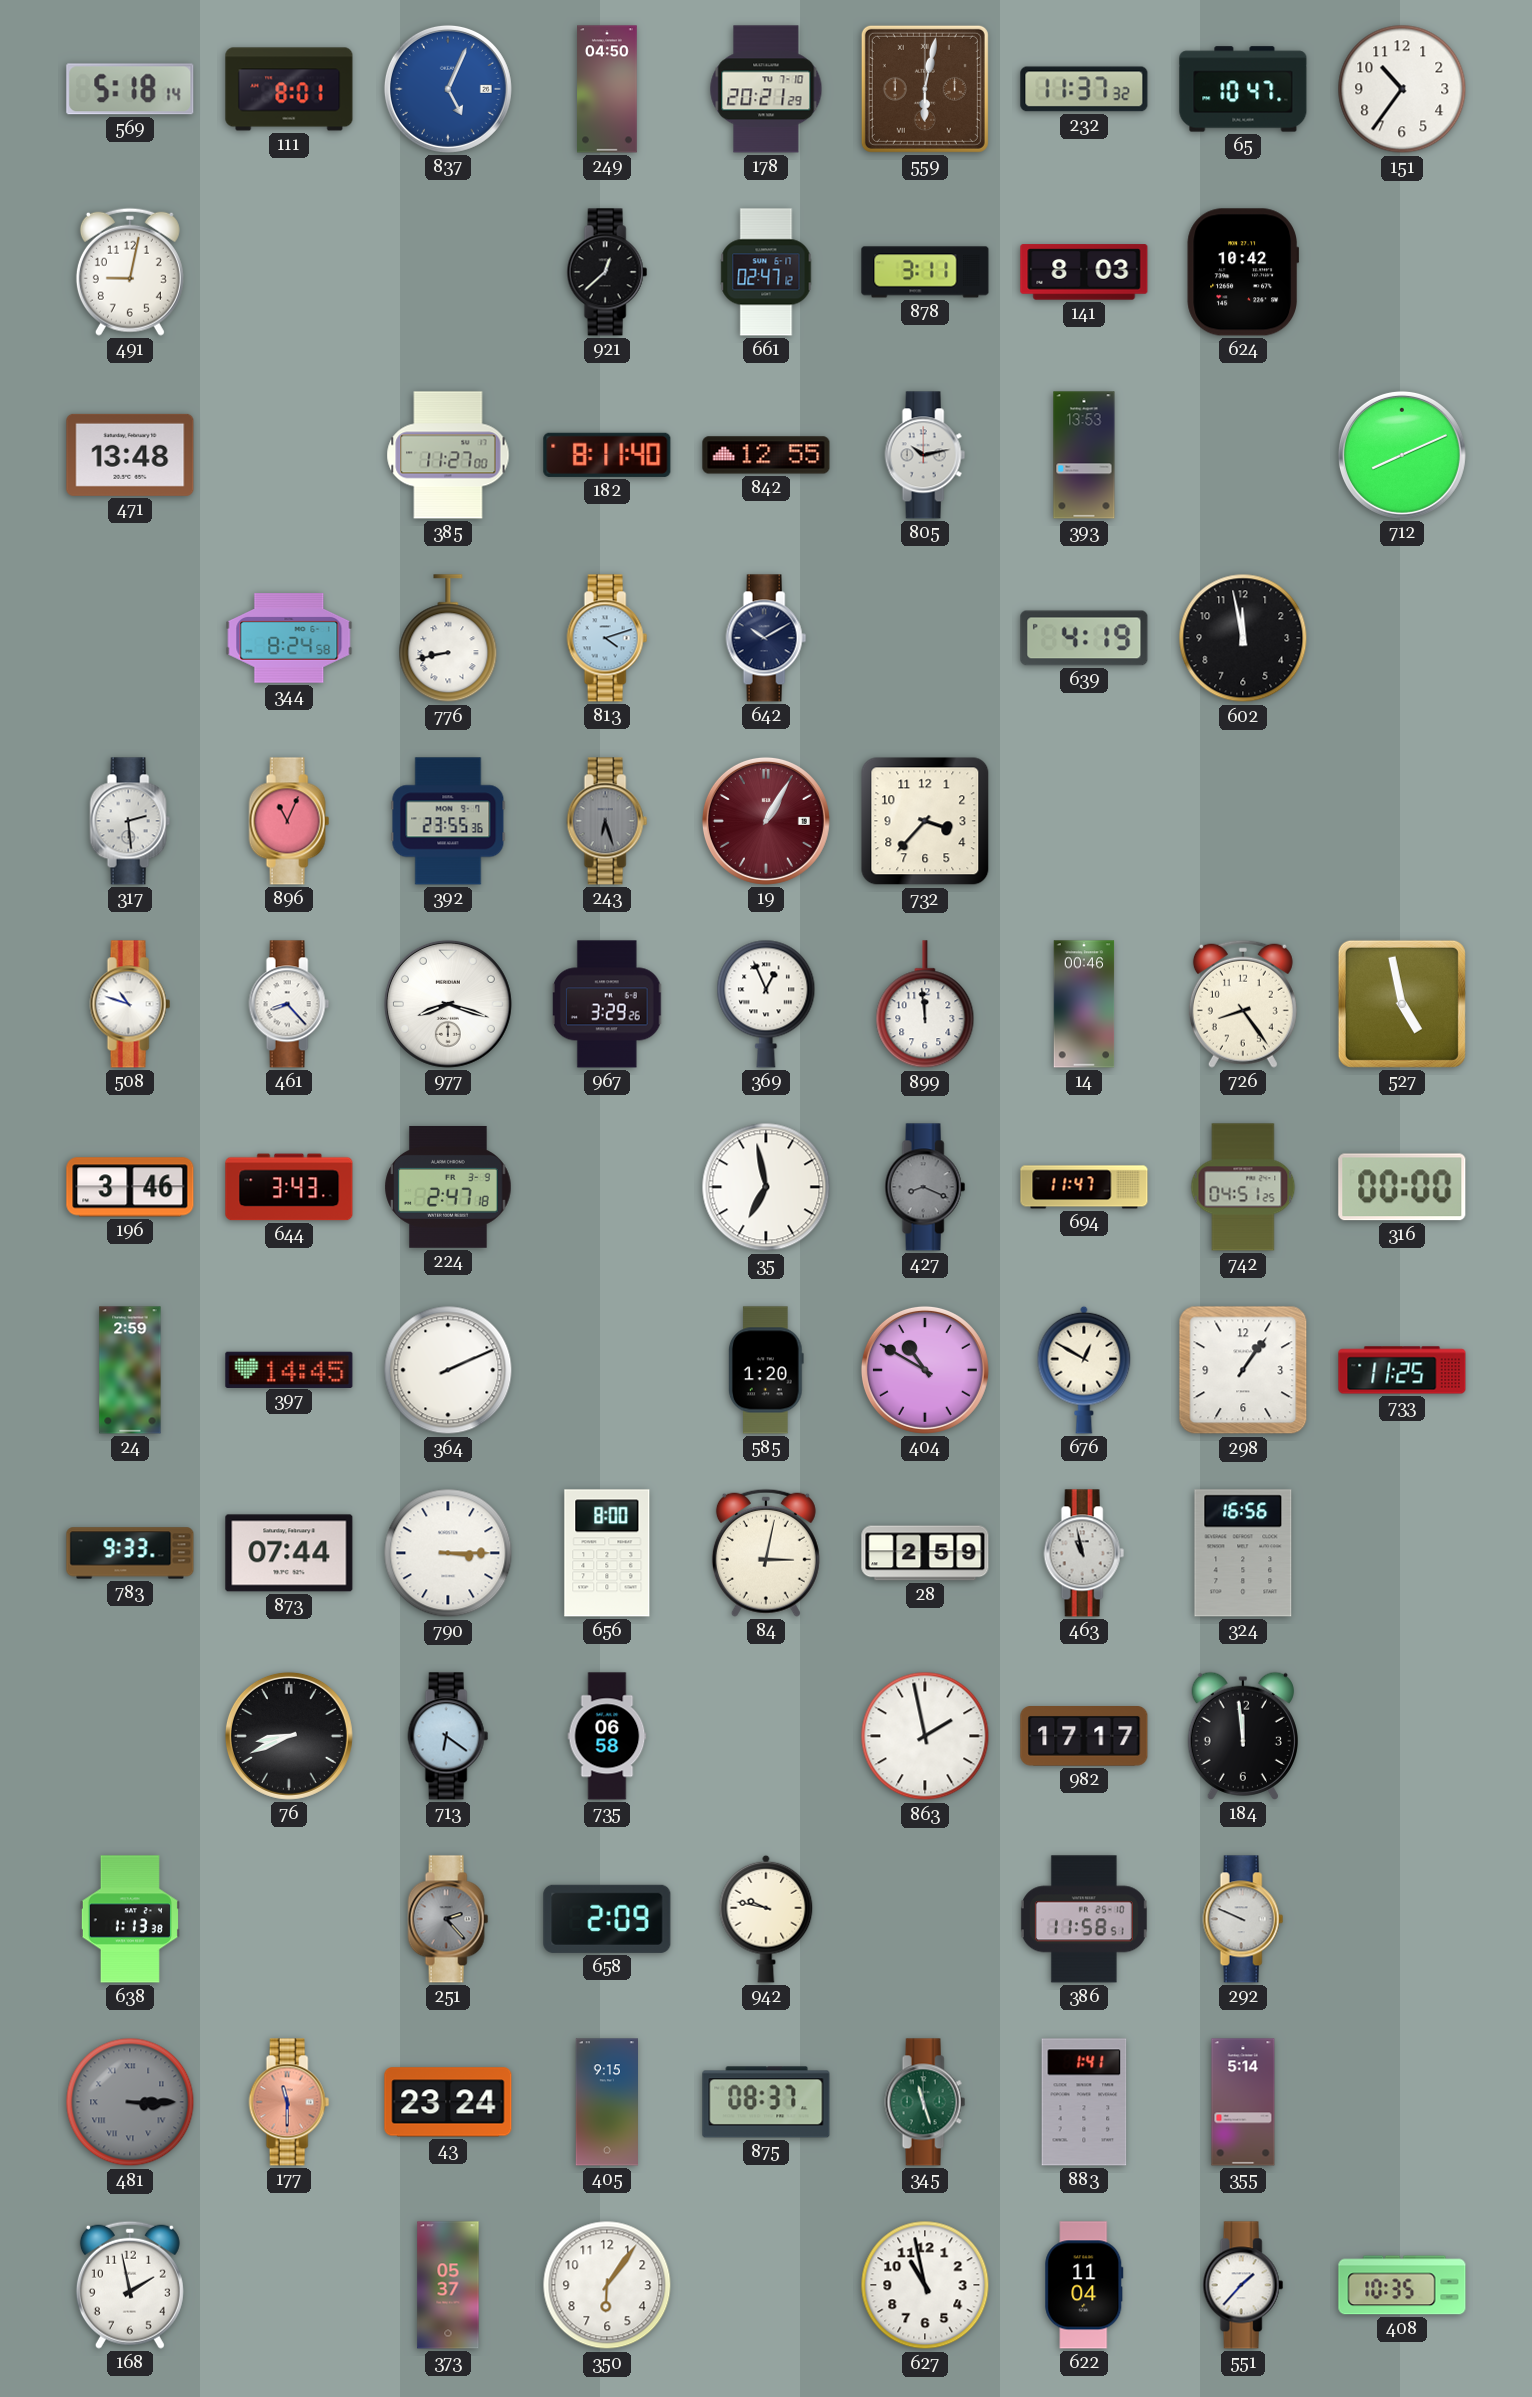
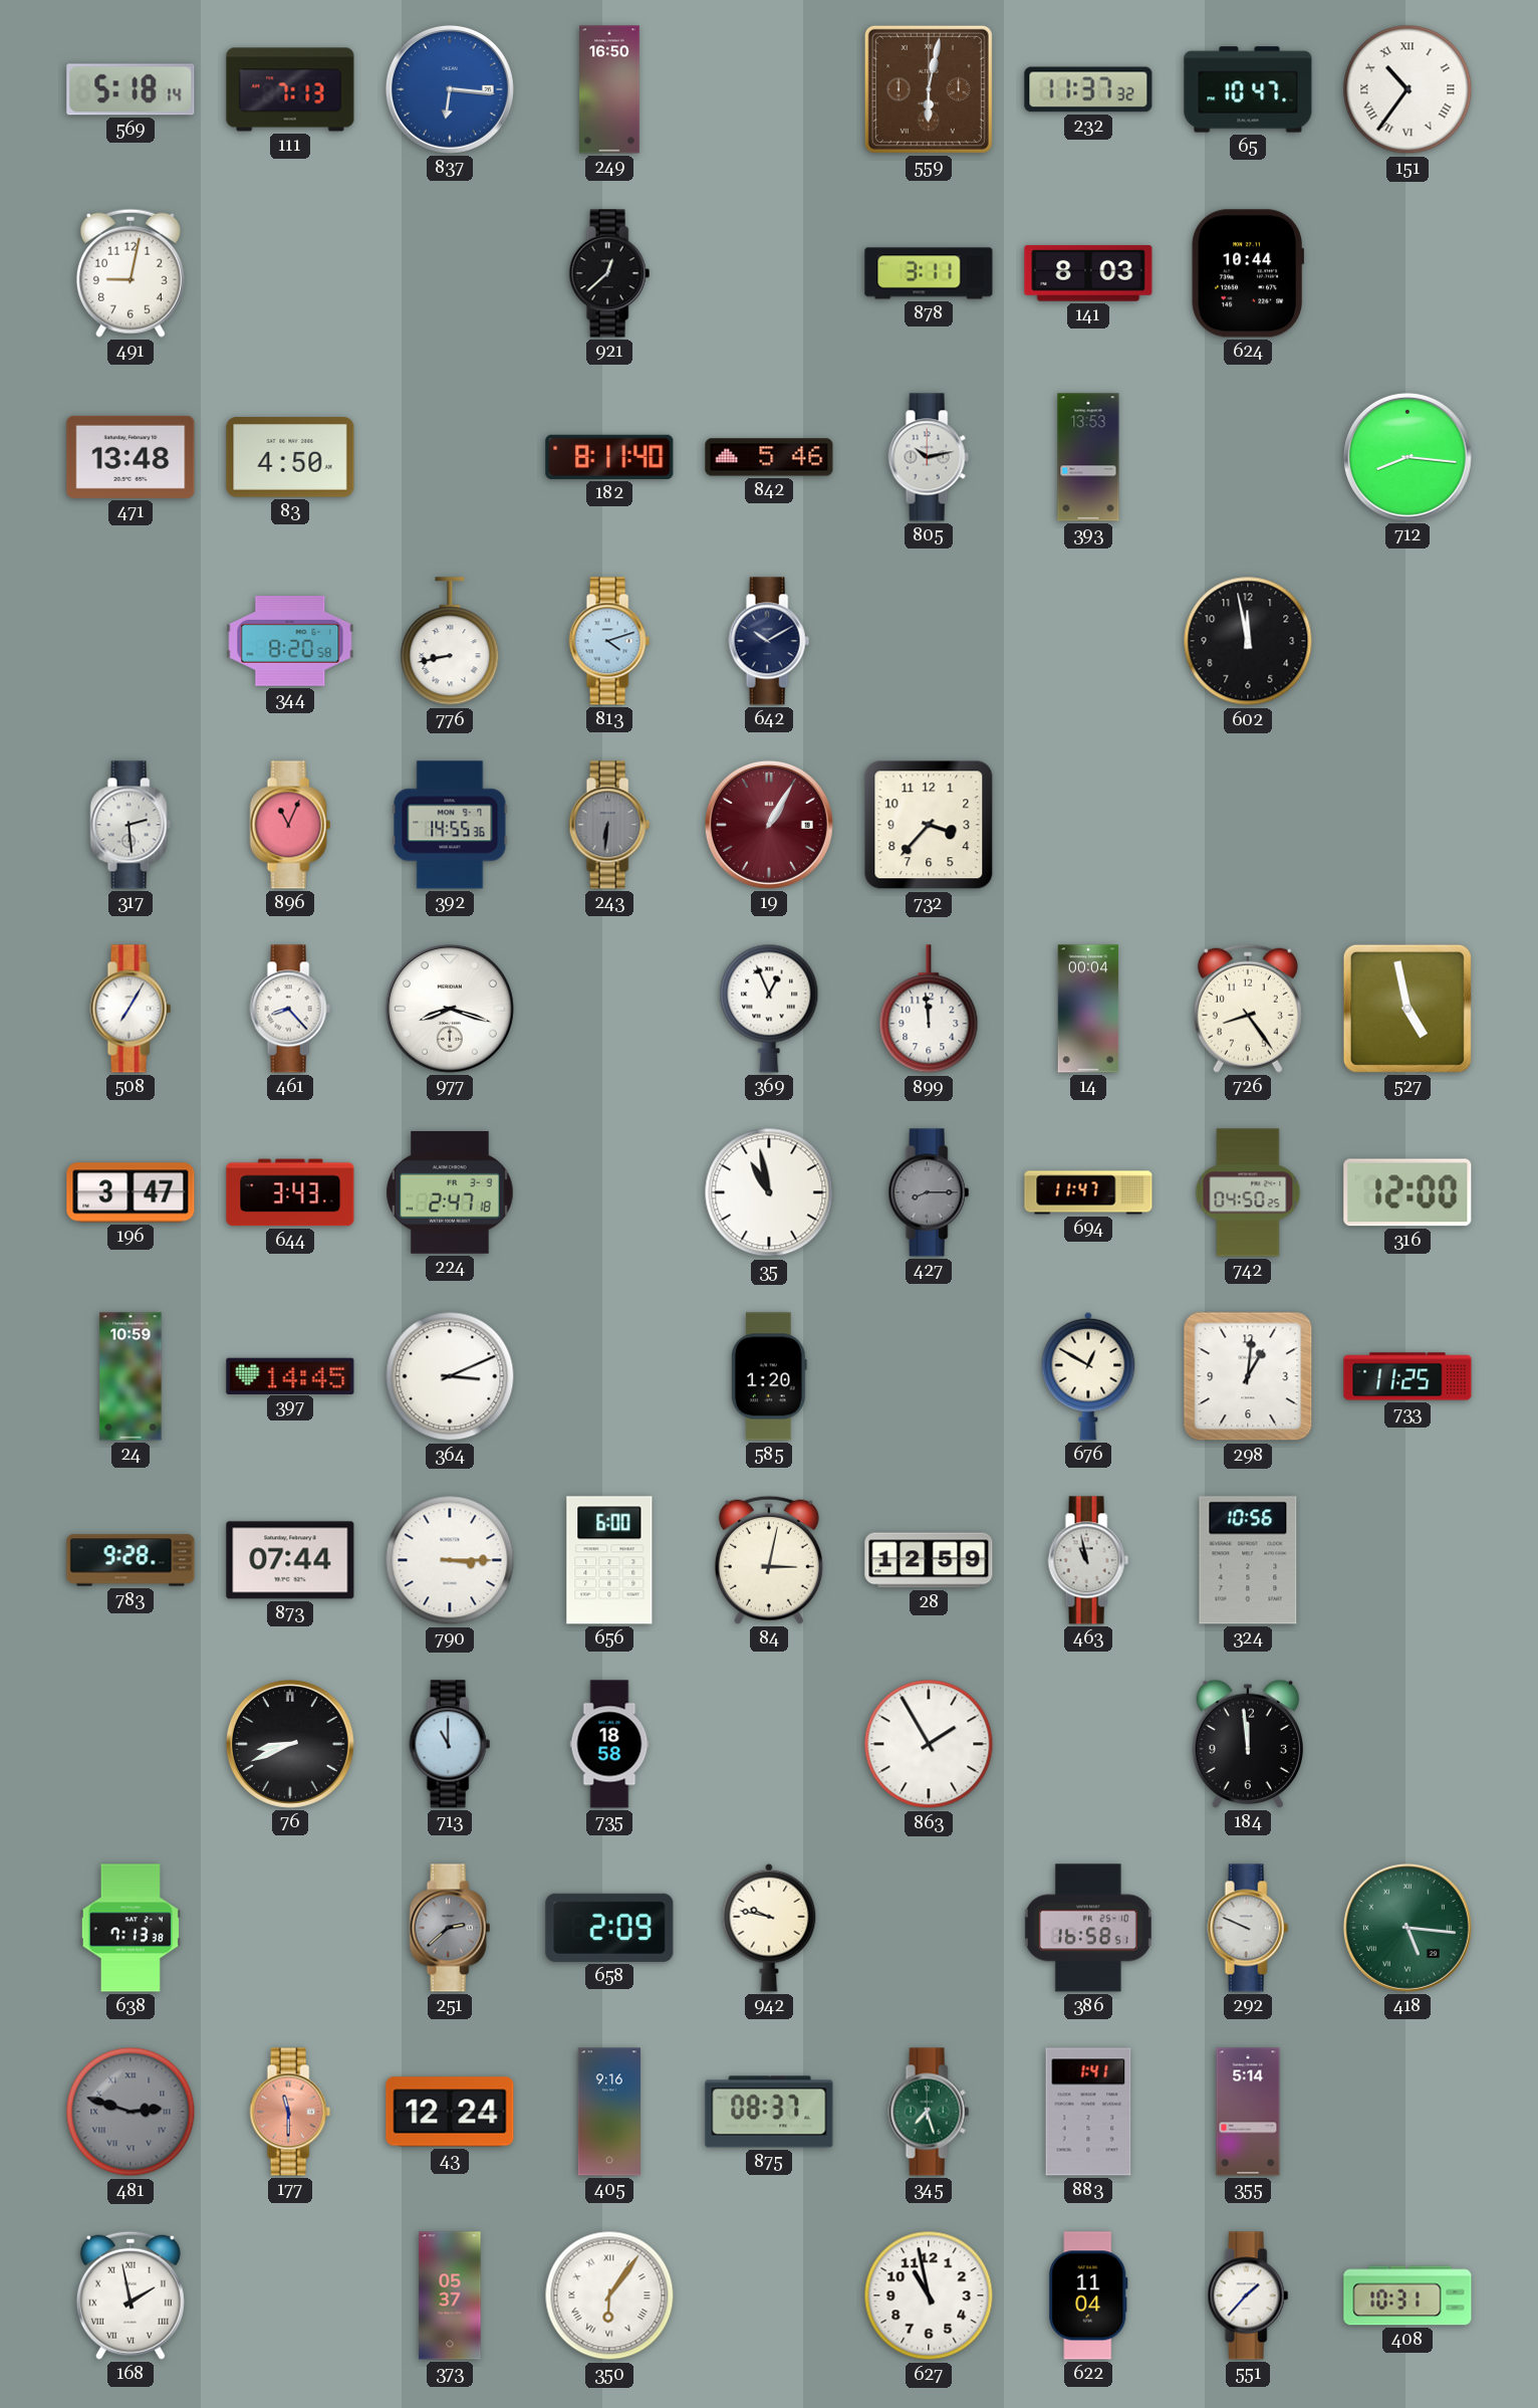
111: 8:01 -> 7:13
837: 5:04 -> 6:16
249: 04:50 -> 16:50
178: 20:21 -> none
151 numerals: Arabic -> Roman
661: 02:47 -> none
624: 10:42 -> 10:44
83: none -> 4:50
385: 11:27 -> none
842: 12:55 -> 5:46
712: 8:11 -> 8:16
344: 8:24 -> 8:20
639: 4:19 -> none
392: 23:55 -> 14:55
243: 6:27 -> 6:31
508: 10:48 -> 7:05
967: 3:29 -> none
14: 00:46 -> 00:04
196: 3:46 -> 3:47
35: 6:58 -> 10:58
427: 8:19 -> 8:15
742: 04:51 -> 04:50
316: 00:00 -> 12:00
24: 2:59 -> 10:59
364: 2:11 -> 3:11
404: 10:50 -> none
298: 1:06 -> 1:01
783: 9:33 -> 9:28
656: 8:00 -> 6:00
28: 2:59 -> 12:59
324: 16:56 -> 10:56
713: 6:21 -> 11:00
735: 06:58 -> 18:58
863: 1:58 -> 1:55
982: 17:17 -> none
638: 1:13 -> 7:13
251: 2:23 -> 2:38
386: 11:58 -> 16:58
418: none -> 5:16
481: 3:15 -> 2:48
43: 23:24 -> 12:24
405: 9:15 -> 9:16
345: 11:27 -> 7:27
168 numerals: Arabic -> Roman
350 numerals: Arabic -> Roman
408: 10:35 -> 10:31
